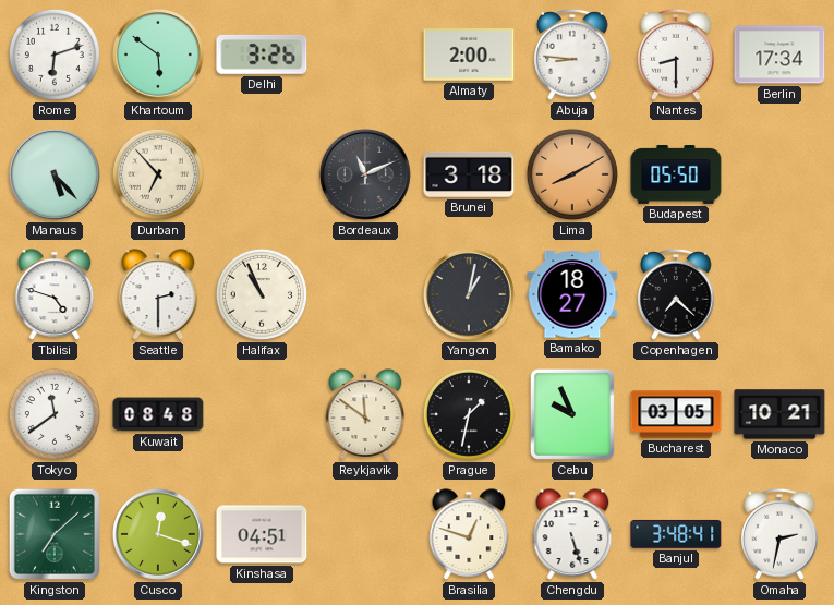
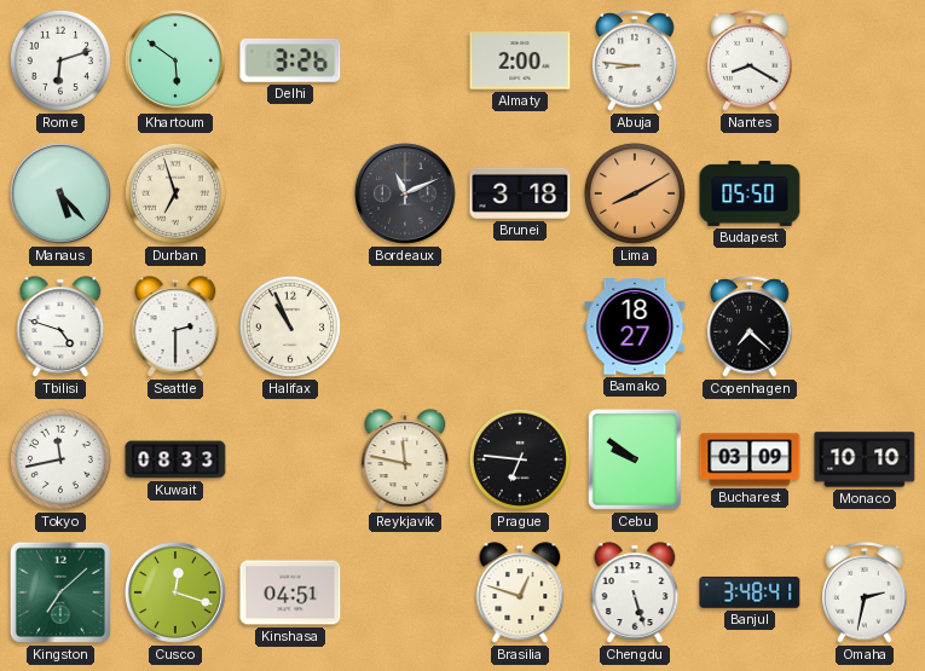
Nantes: 8:30 -> 8:20
Berlin: 17:34 -> none
Durban: 6:53 -> 6:57
Yangon: 1:02 -> none
Tokyo: 11:39 -> 11:43
Kuwait: 08:48 -> 08:33
Reykjavik: 11:51 -> 11:47
Prague: 1:32 -> 6:46
Cebu: 9:56 -> 9:51
Bucharest: 03:05 -> 03:09
Monaco: 10:21 -> 10:10
